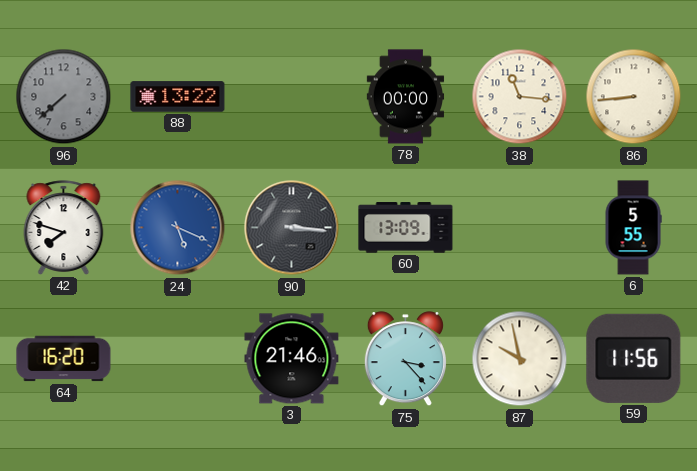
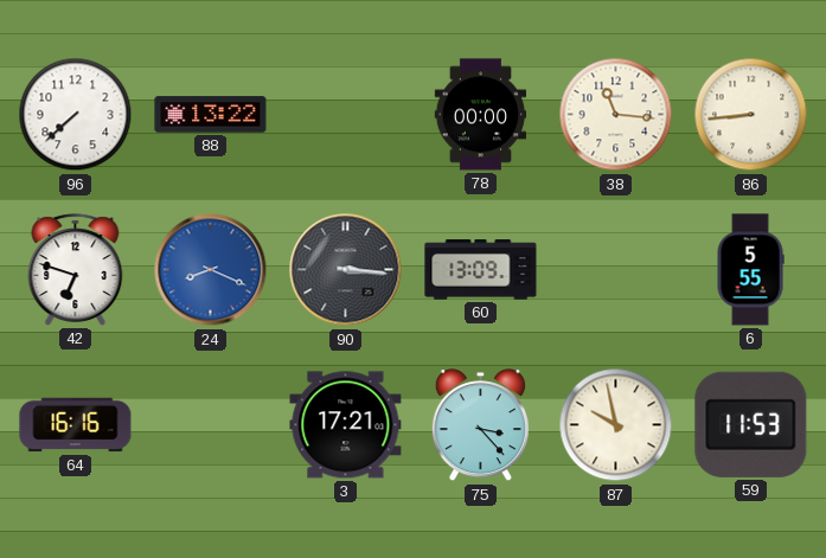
96 dial: grey -> white
42: 7:48 -> 6:48
24: 5:19 -> 8:19
64: 16:20 -> 16:16
3: 21:46 -> 17:21
59: 11:56 -> 11:53
